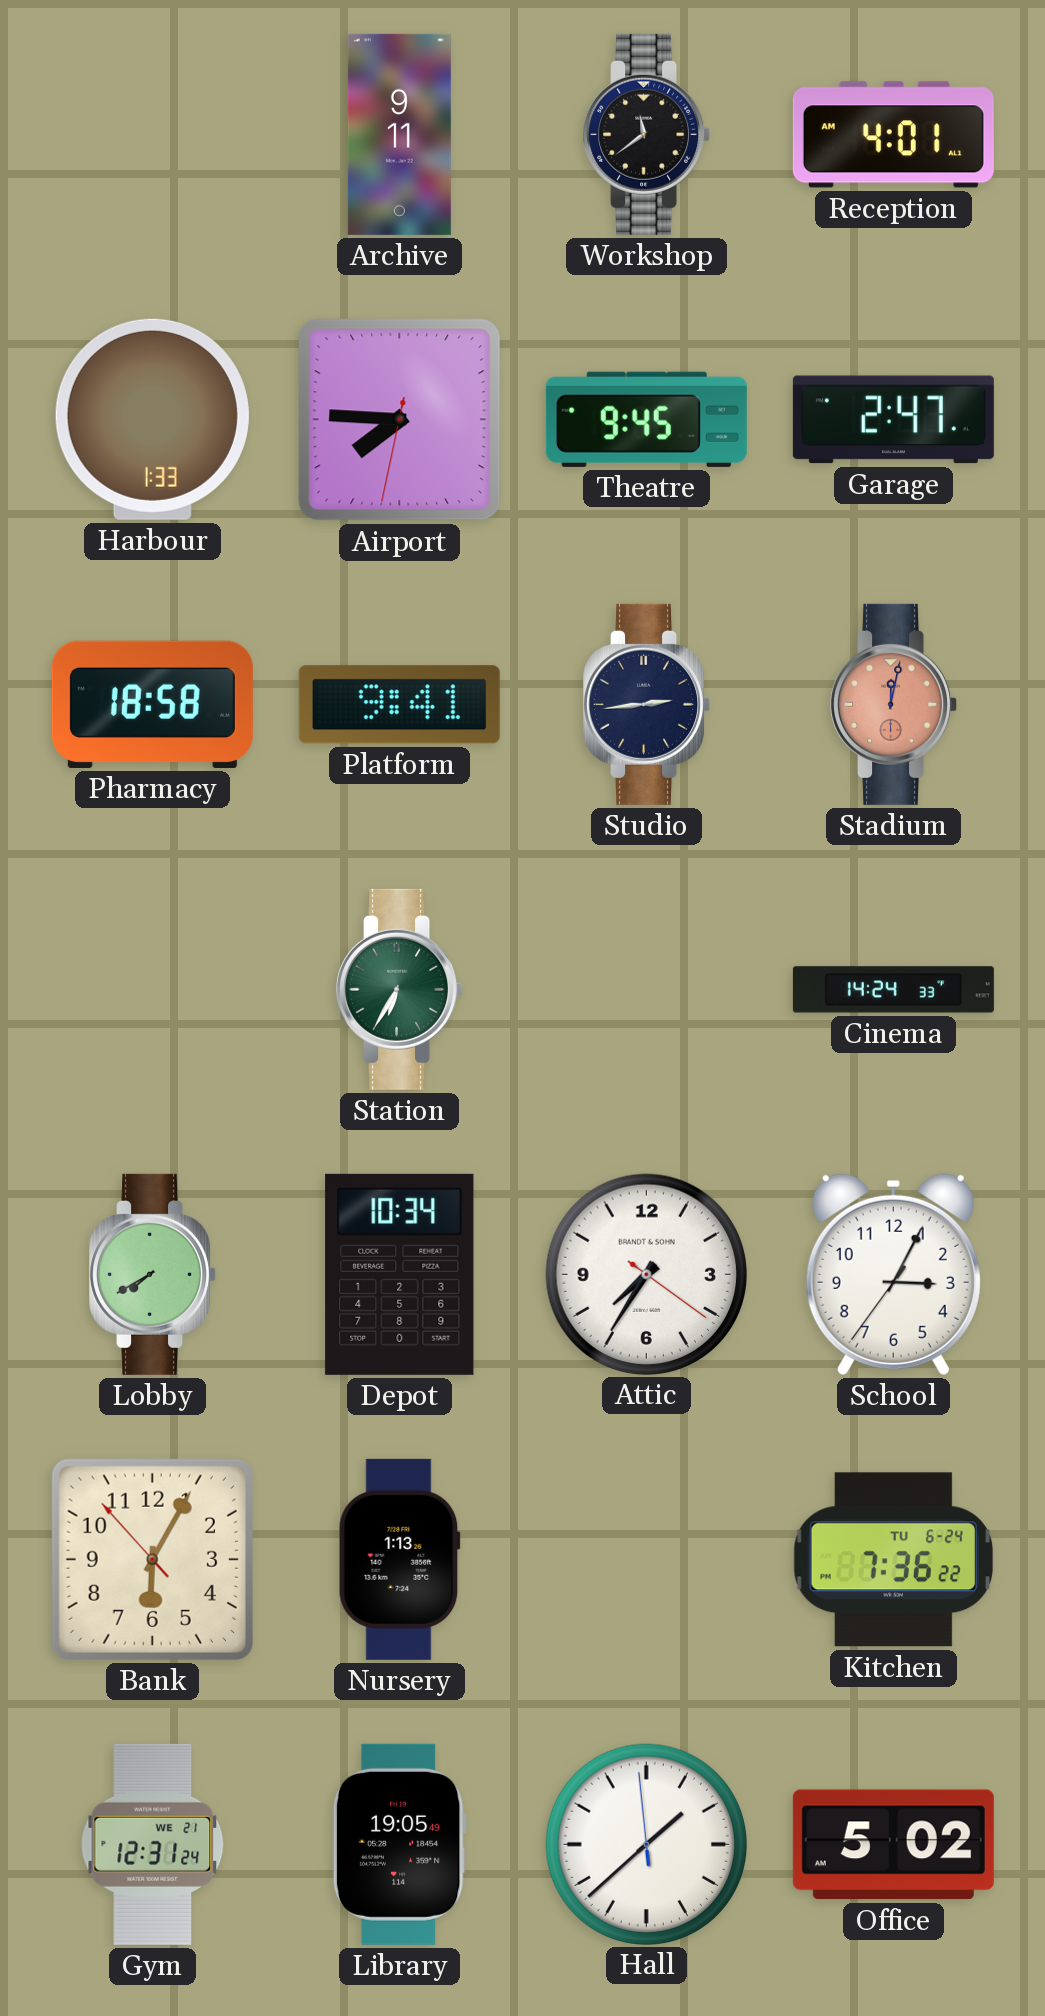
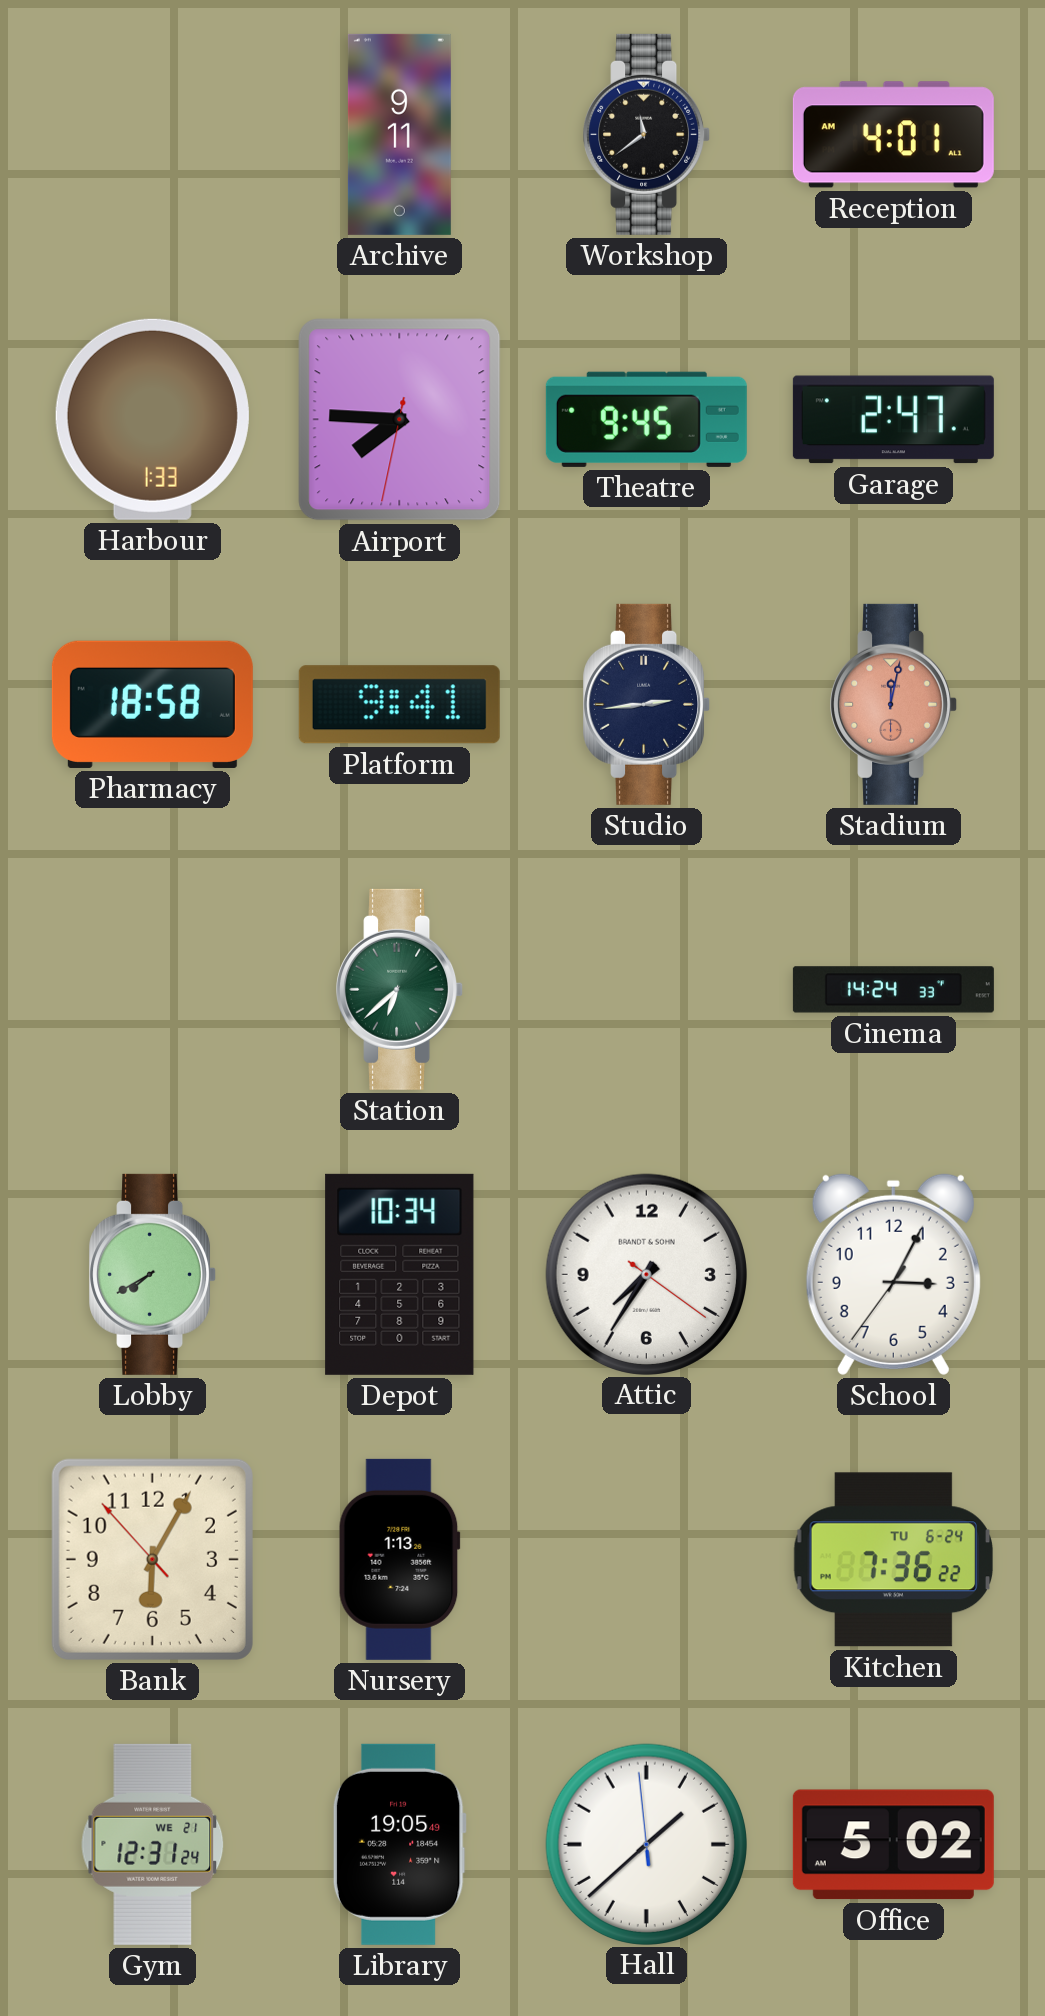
Station: 6:35 -> 6:38
